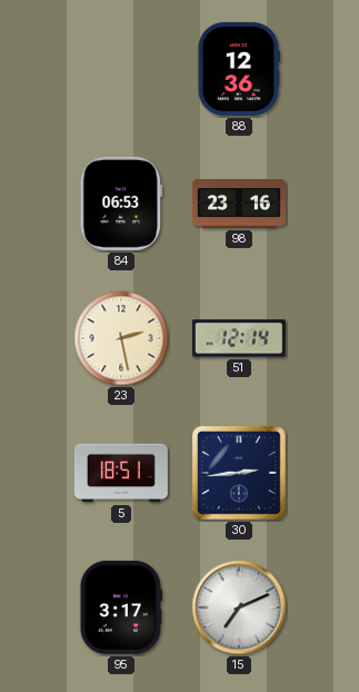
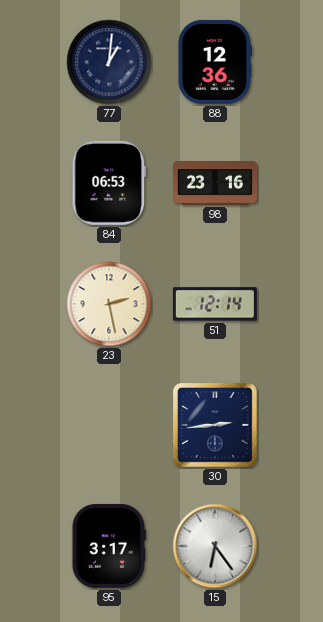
77: none -> 1:01
5: 18:51 -> none
15: 7:11 -> 6:24
